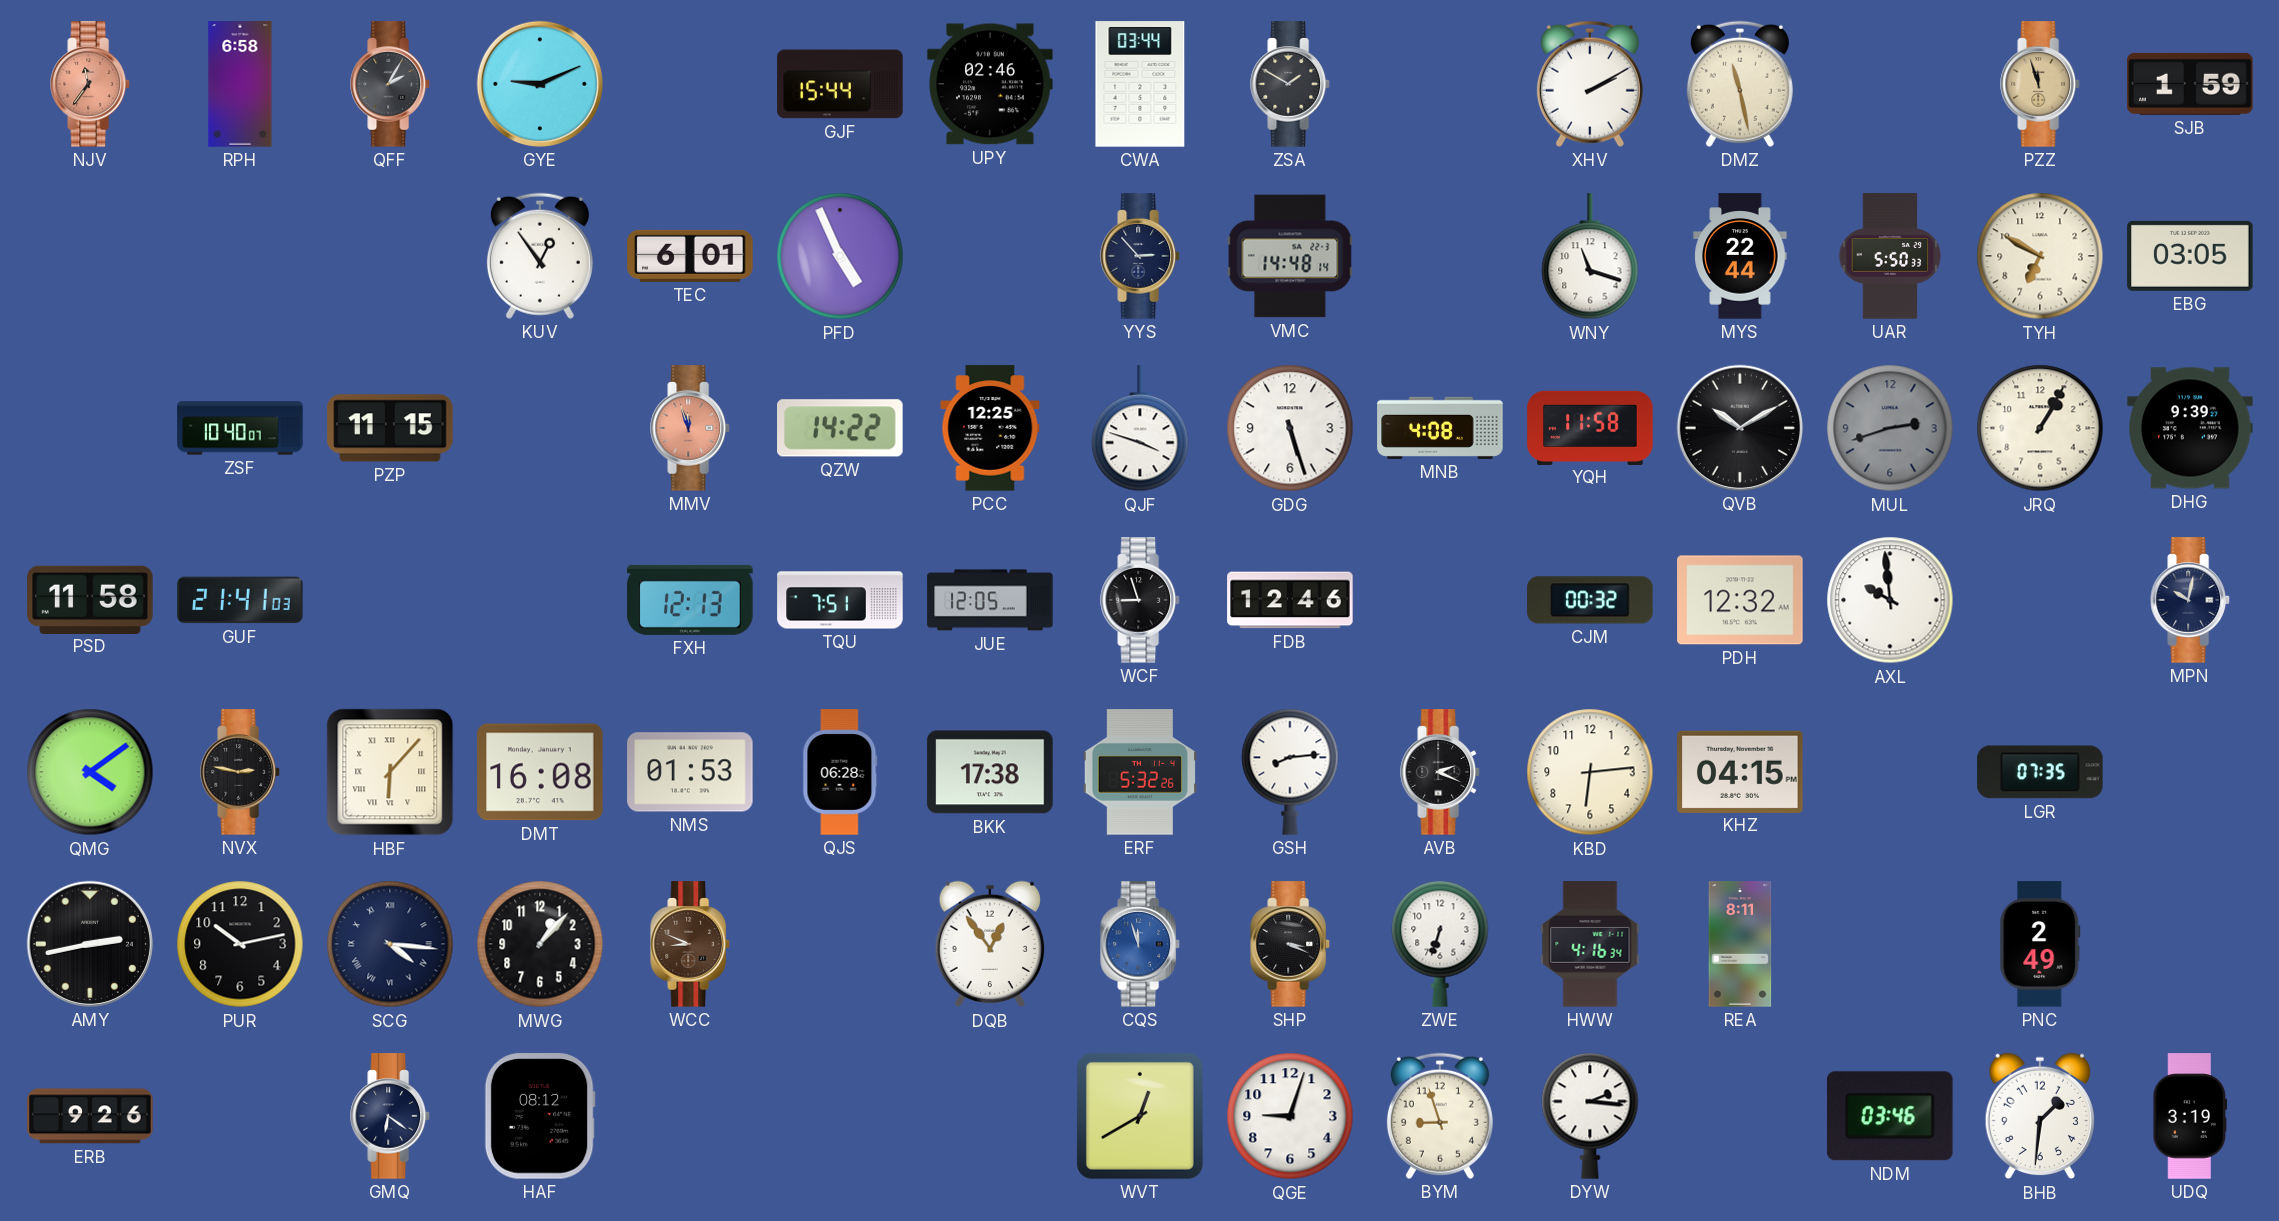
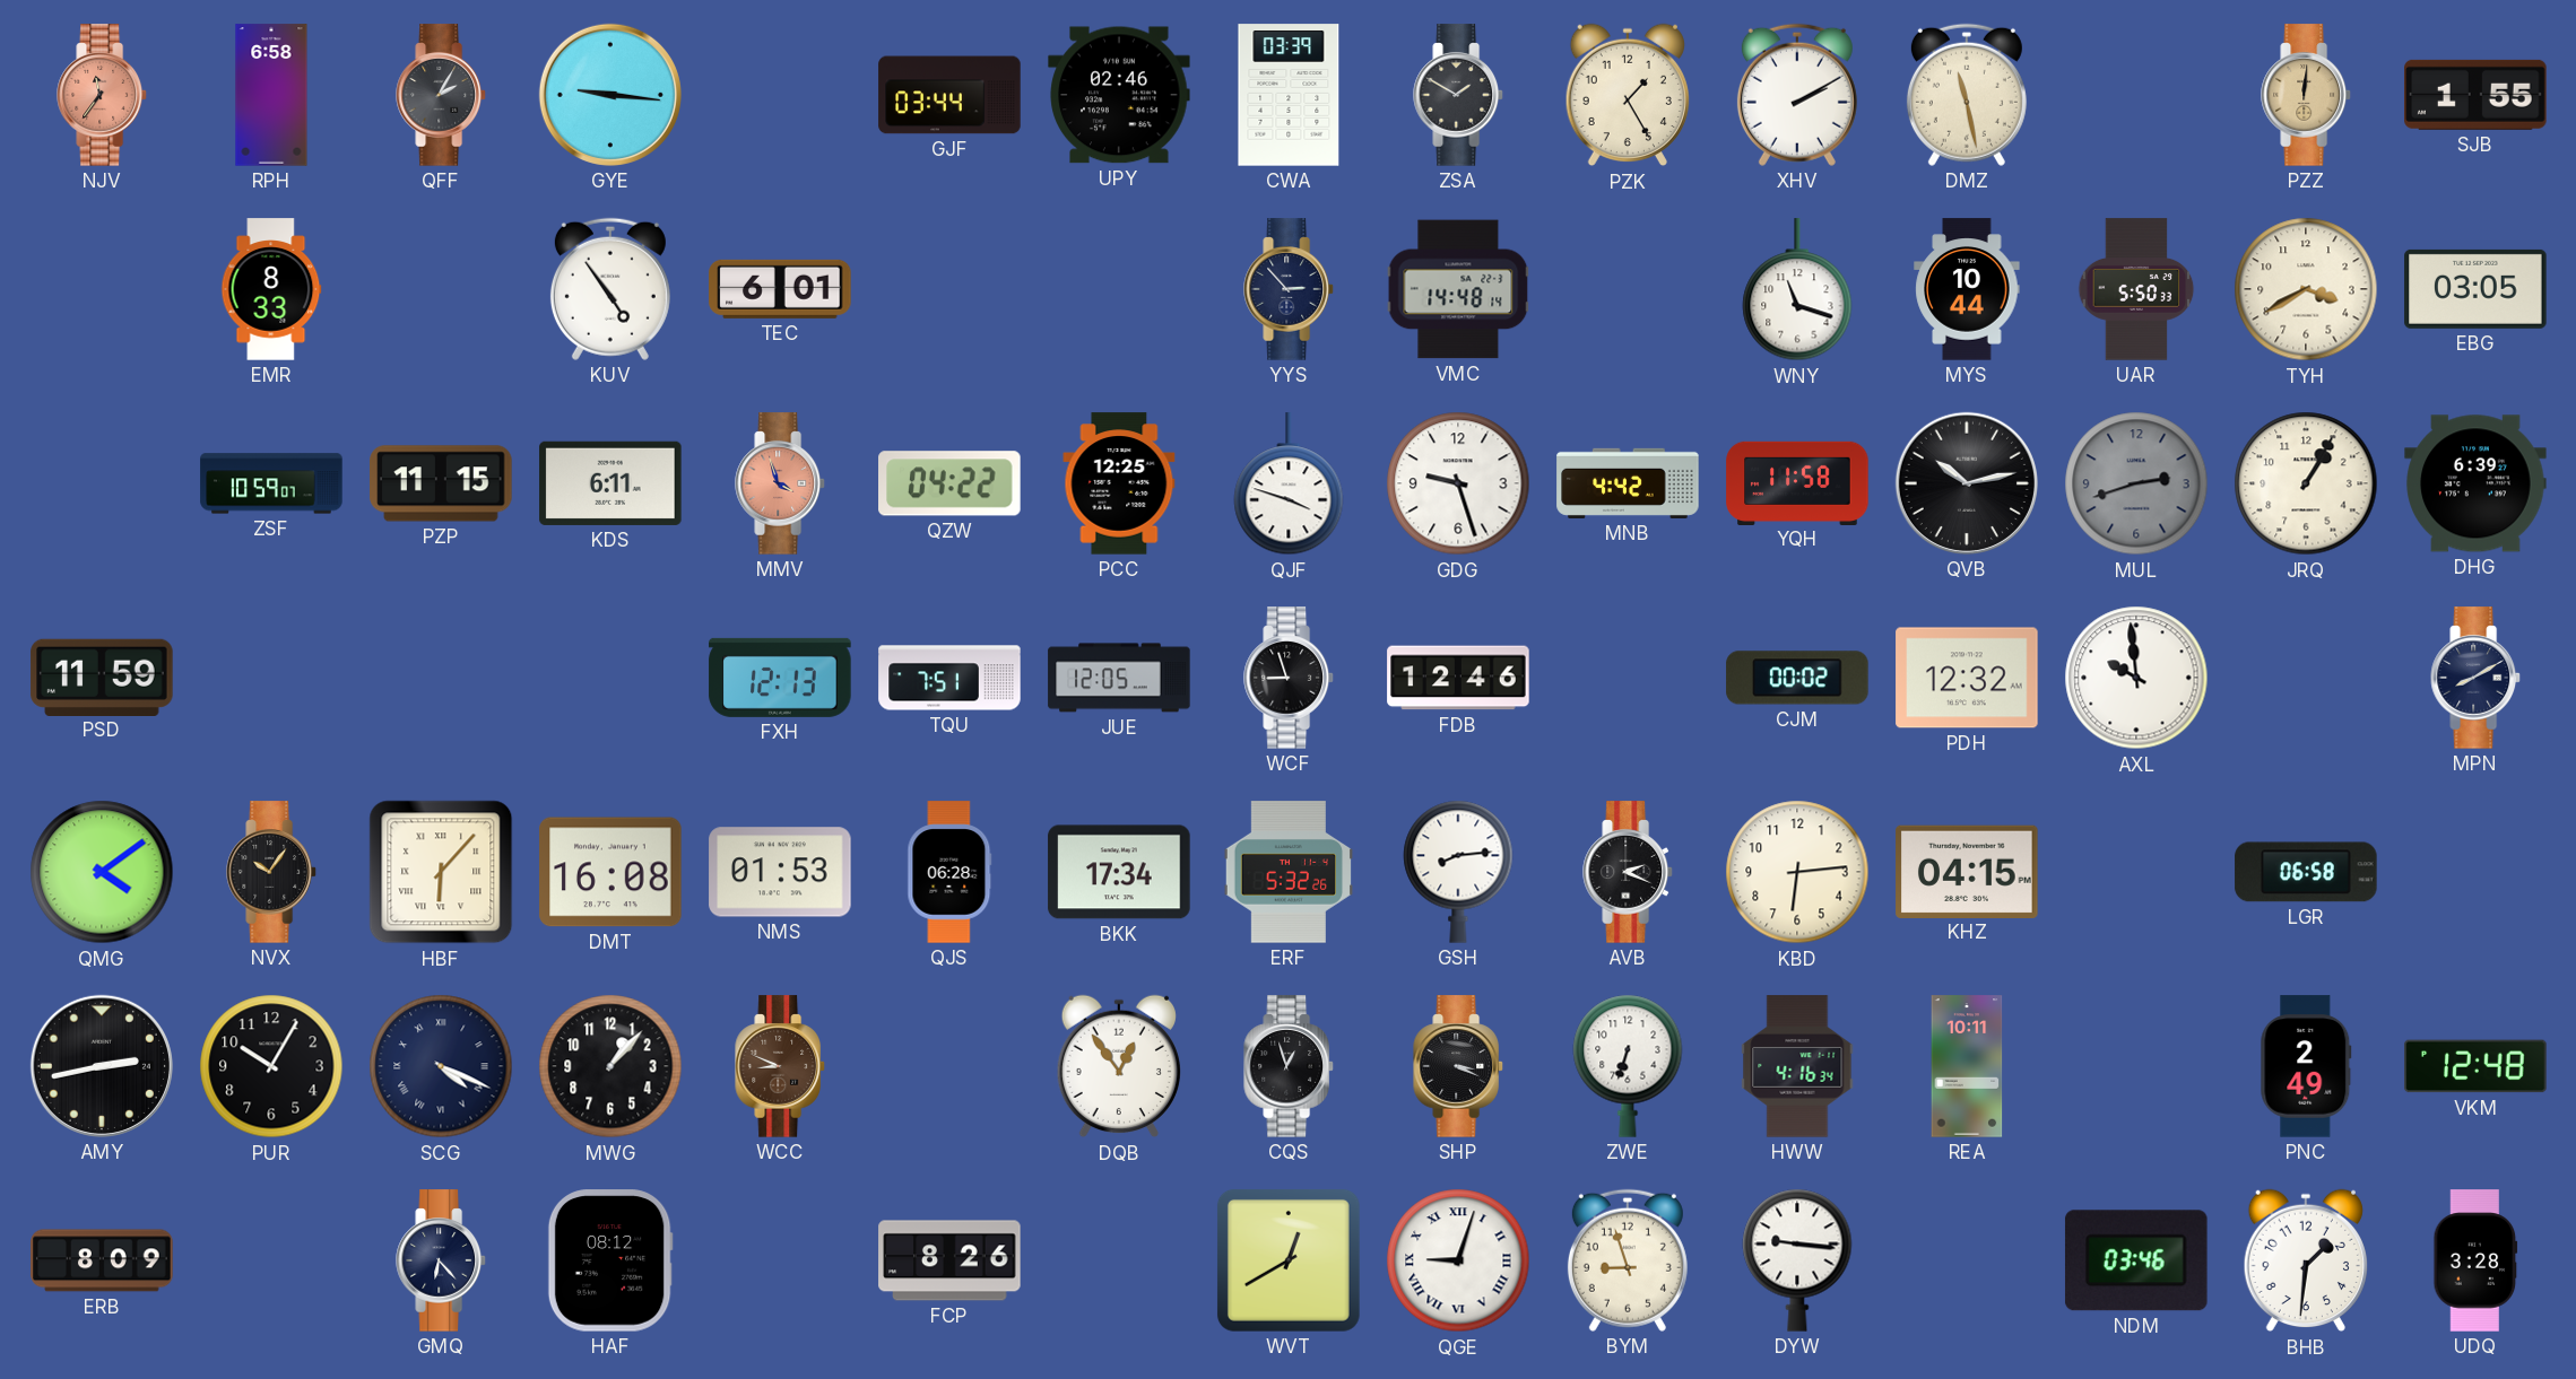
GYE: 9:11 -> 9:16
GJF: 15:44 -> 03:44
CWA: 03:44 -> 03:39
PZK: none -> 1:25
PZZ: 11:57 -> 12:01
SJB: 1:59 -> 1:55
EMR: none -> 8:33
KUV: 12:54 -> 4:54
PFD: 4:56 -> none
MYS: 22:44 -> 10:44
TYH: 6:50 -> 3:40
ZSF: 10:40 -> 10:59
KDS: none -> 6:11
MMV: 11:57 -> 3:57
QZW: 14:22 -> 04:22
GDG: 5:27 -> 9:27
MNB: 4:08 -> 4:42
QVB: 10:10 -> 10:13
DHG: 9:39 -> 6:39
PSD: 11:58 -> 11:59
GUF: 21:41 -> none
CJM: 00:32 -> 00:02
MPN: 10:02 -> 8:10
NVX: 2:47 -> 10:06
BKK: 17:38 -> 17:34
LGR: 07:35 -> 06:58
PUR: 10:13 -> 10:05
SCG: 4:16 -> 4:19
CQS: 11:57 -> 12:57
CQS dial: blue -> black
REA: 8:11 -> 10:11
VKM: none -> 12:48
ERB: 9:26 -> 8:09
GMQ: 6:21 -> 6:23
FCP: none -> 8:26
QGE numerals: Arabic -> Roman
DYW: 2:16 -> 9:16
UDQ: 3:19 -> 3:28
